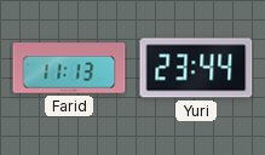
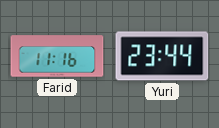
Farid: 11:13 -> 11:16
